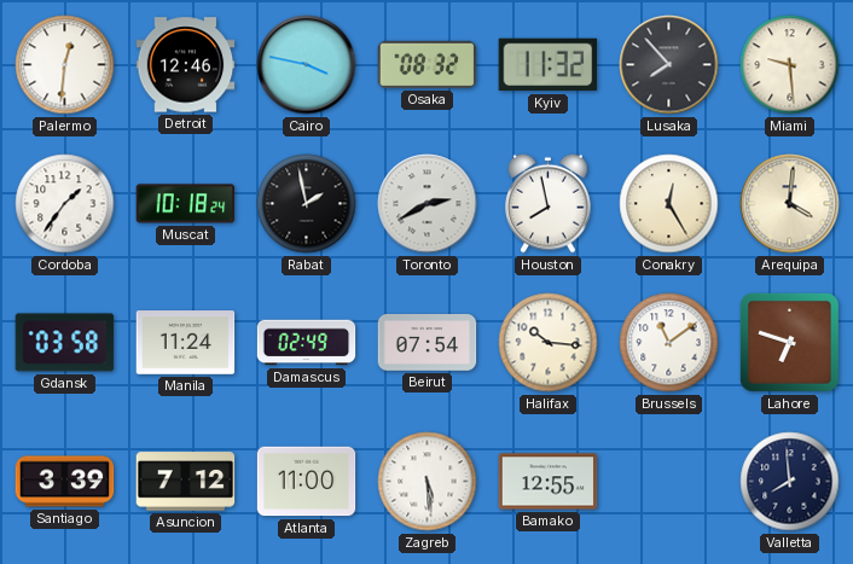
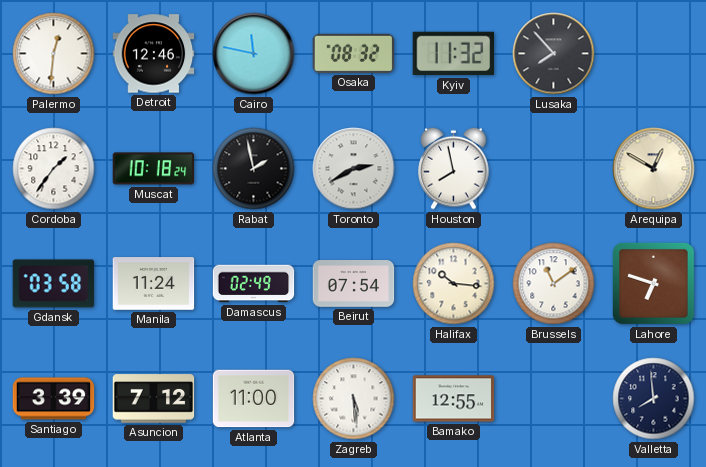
Cairo: 3:47 -> 11:47
Miami: 9:29 -> none
Conakry: 12:25 -> none
Arequipa: 4:01 -> 12:50
